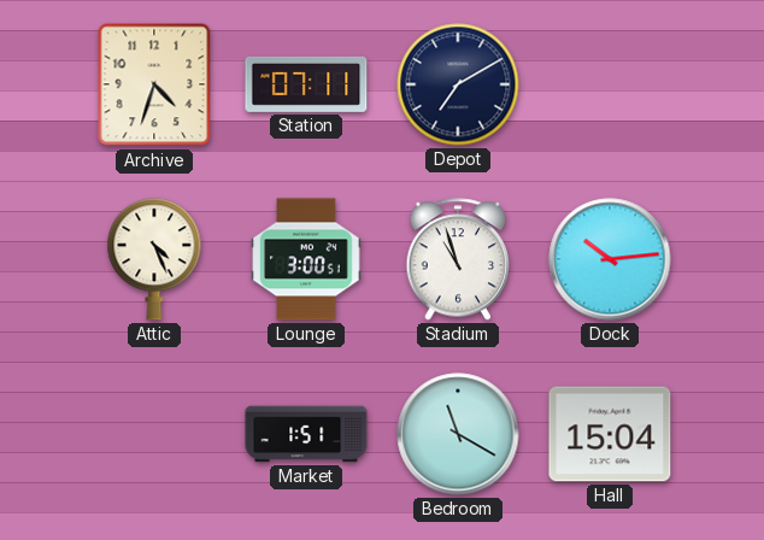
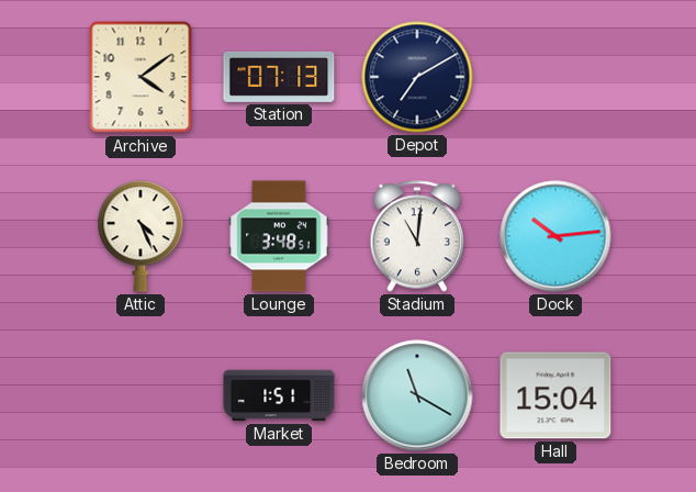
Archive: 4:33 -> 4:09
Station: 07:11 -> 07:13
Lounge: 3:00 -> 3:48
Stadium: 10:57 -> 11:01
